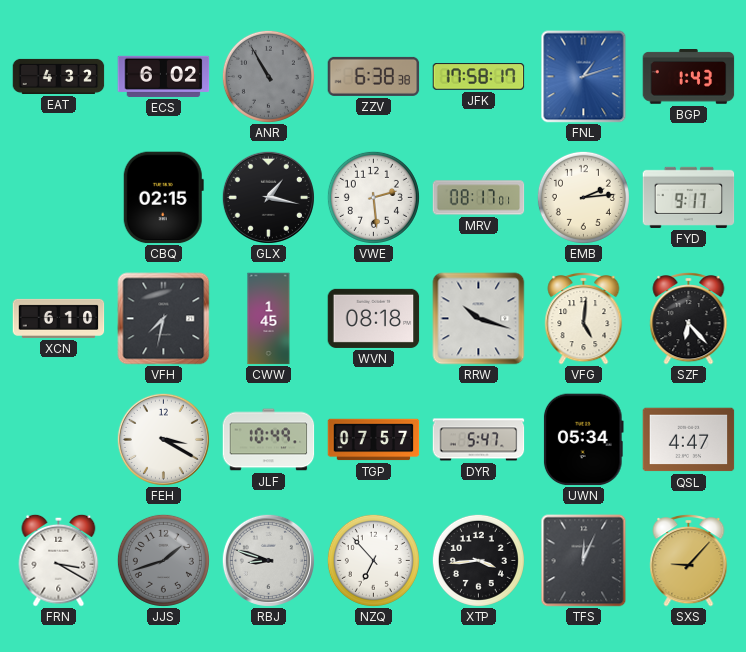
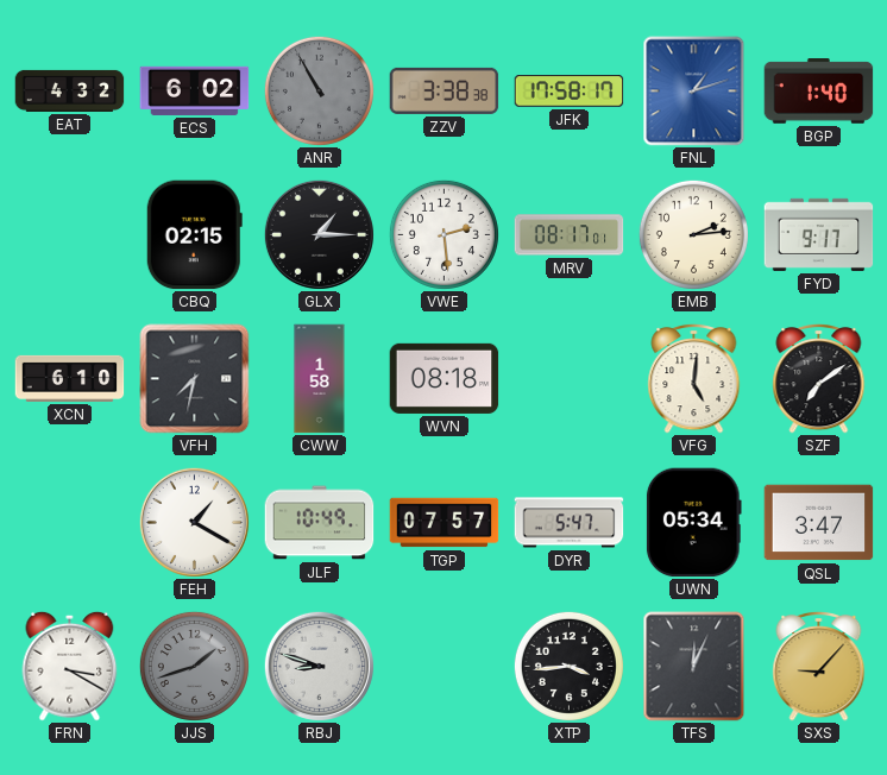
ZZV: 6:38 -> 3:38
BGP: 1:43 -> 1:40
GLX: 1:17 -> 1:15
CWW: 1:45 -> 1:58
RRW: 10:18 -> none
SZF: 6:23 -> 7:09
FEH: 3:20 -> 1:20
QSL: 4:47 -> 3:47
NZQ: 6:53 -> none
